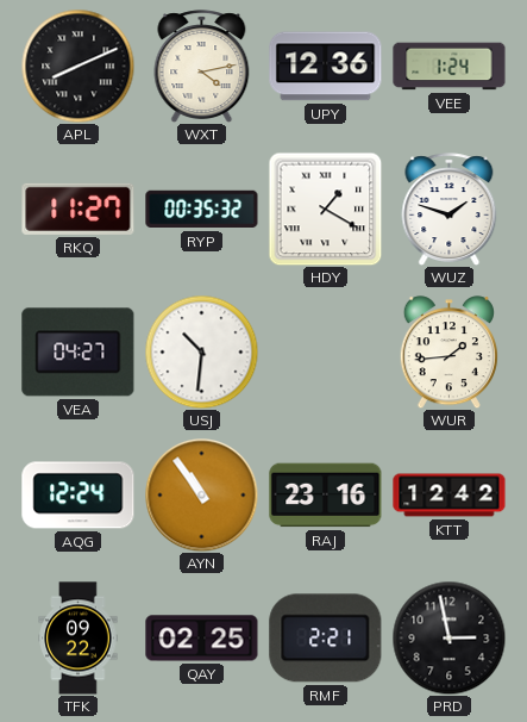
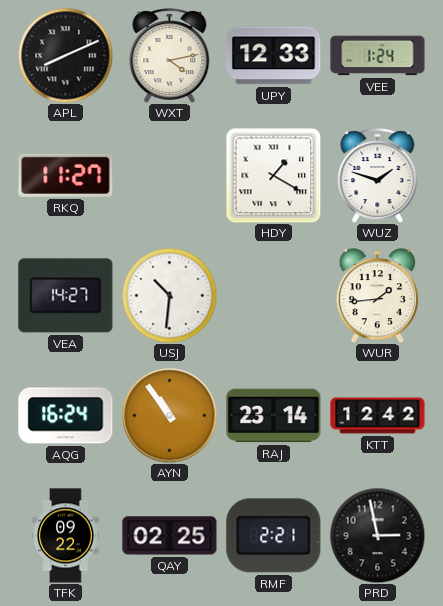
UPY: 12:36 -> 12:33
RYP: 00:35 -> none
VEA: 04:27 -> 14:27
AQG: 12:24 -> 16:24
RAJ: 23:16 -> 23:14
